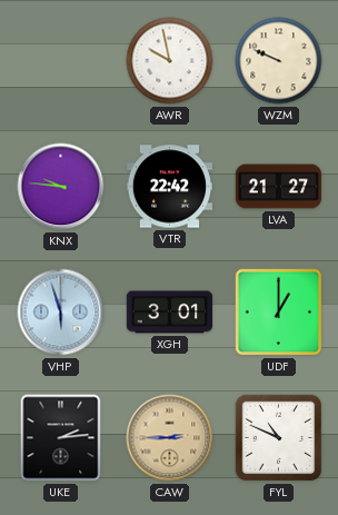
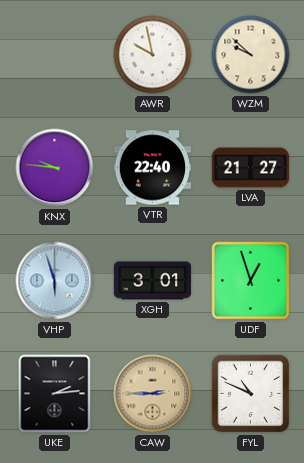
WZM: 9:49 -> 9:52
VTR: 22:42 -> 22:40
UDF: 1:00 -> 12:57
